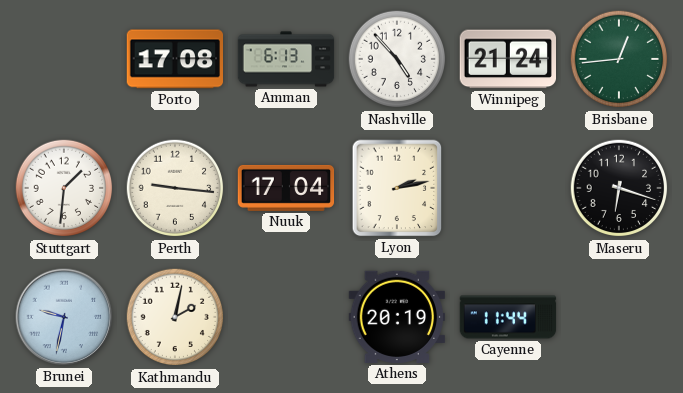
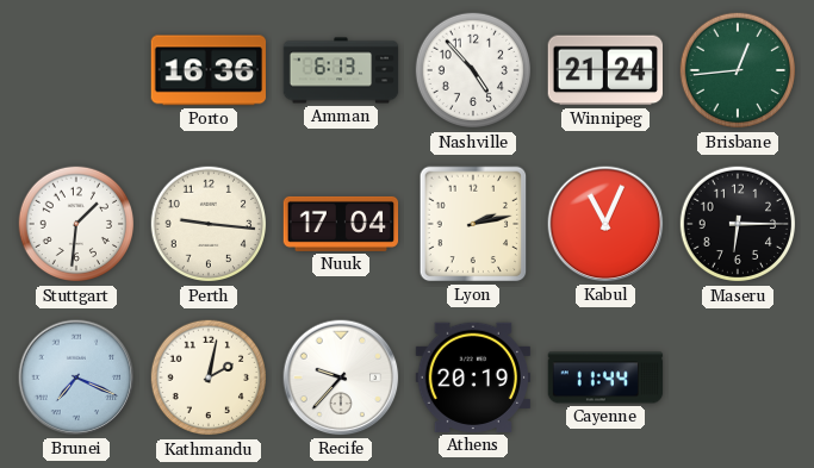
Porto: 17:08 -> 16:36
Kabul: none -> 11:04
Maseru: 6:18 -> 6:15
Brunei: 9:32 -> 7:19
Recife: none -> 9:37
